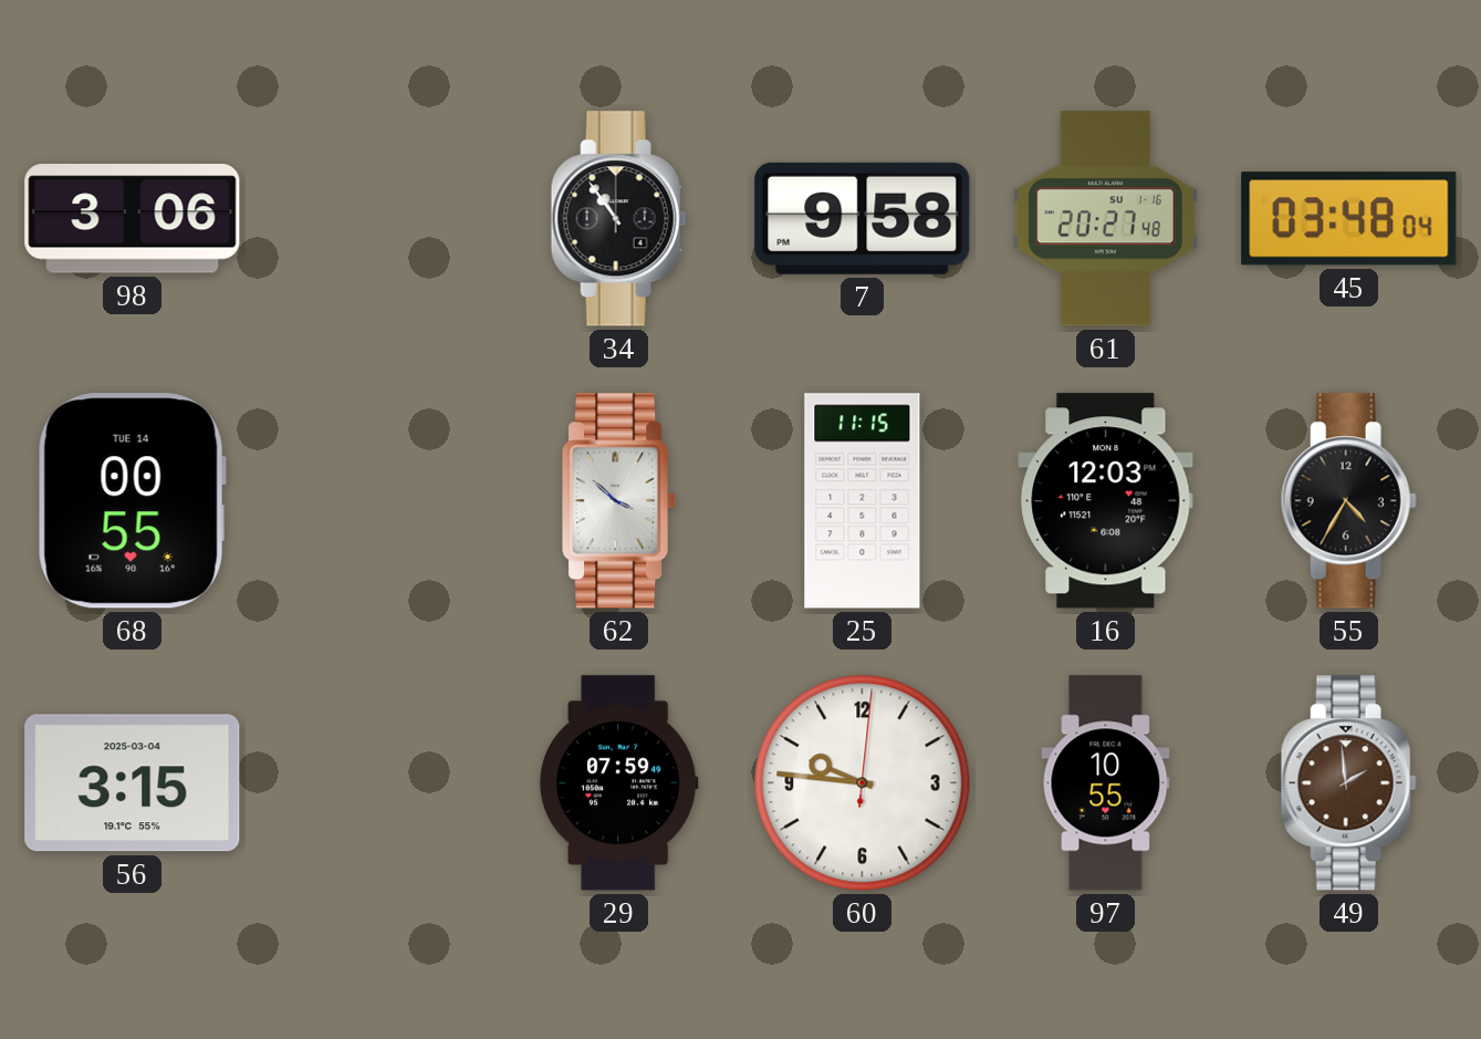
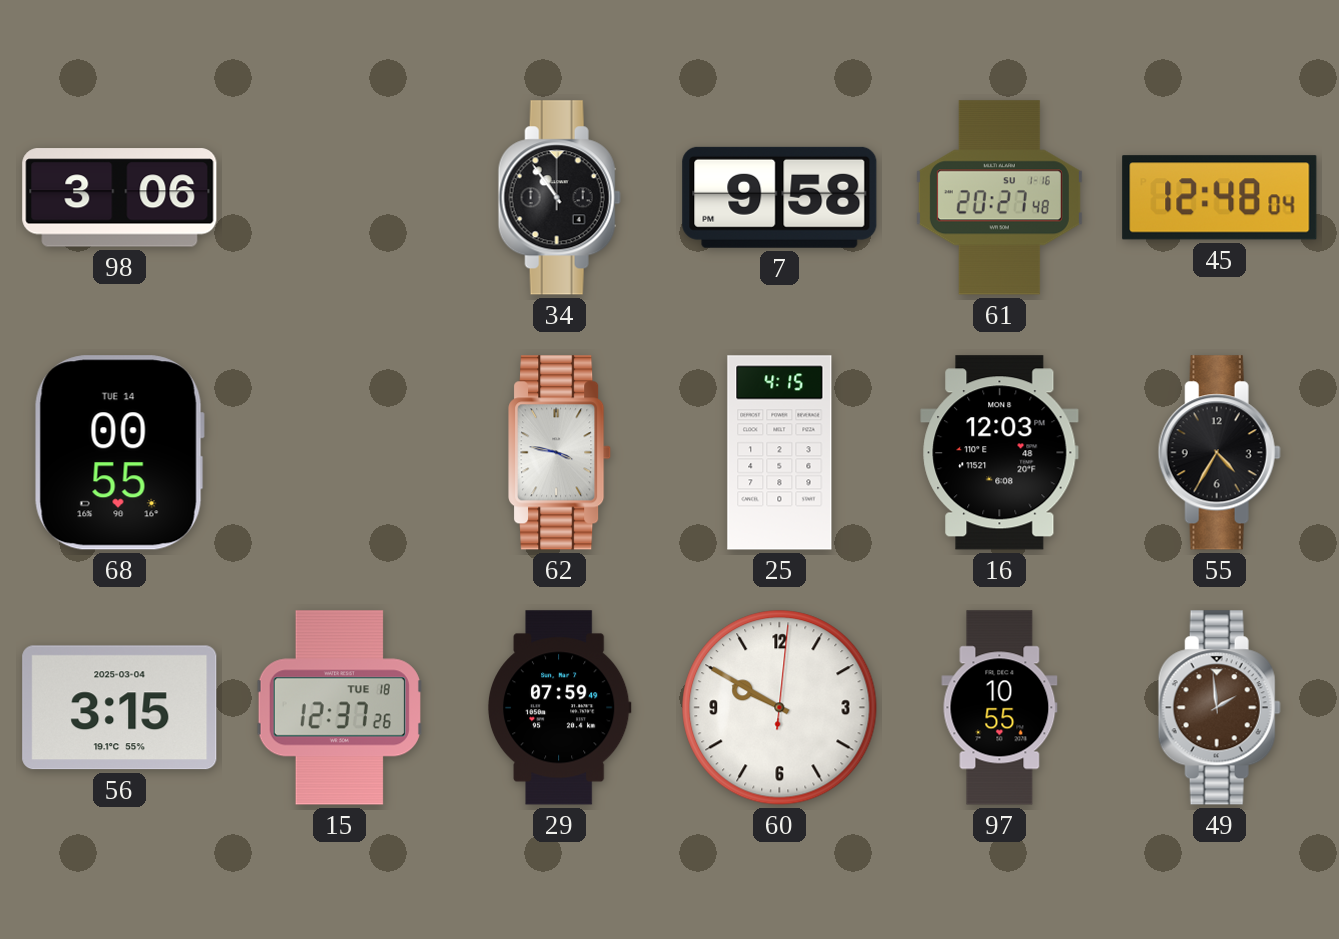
45: 03:48 -> 12:48
62: 3:52 -> 3:47
25: 11:15 -> 4:15
15: none -> 12:37
60: 9:46 -> 9:50
